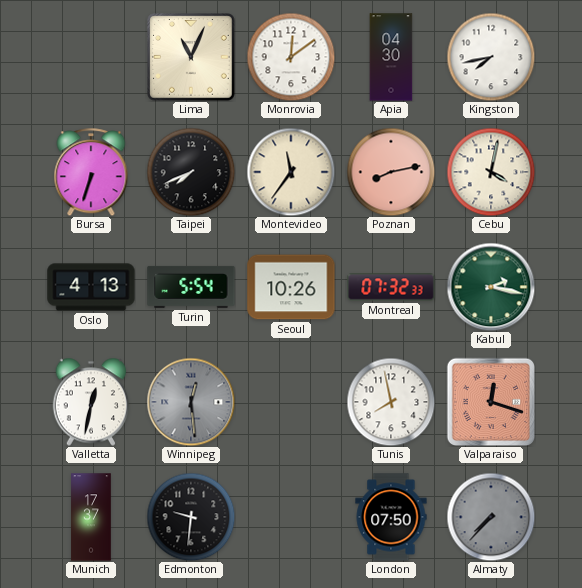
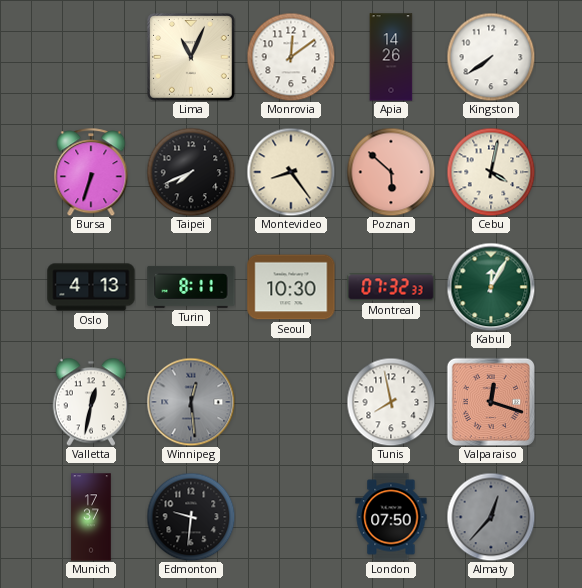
Apia: 04:30 -> 14:26
Kingston: 7:43 -> 7:39
Montevideo: 11:36 -> 8:24
Poznan: 8:13 -> 5:52
Turin: 5:54 -> 8:11
Seoul: 10:26 -> 10:30
Kabul: 2:17 -> 12:05
Almaty: 7:37 -> 12:37
